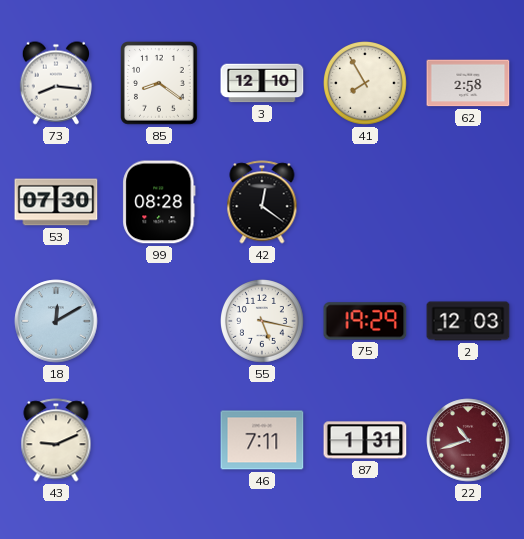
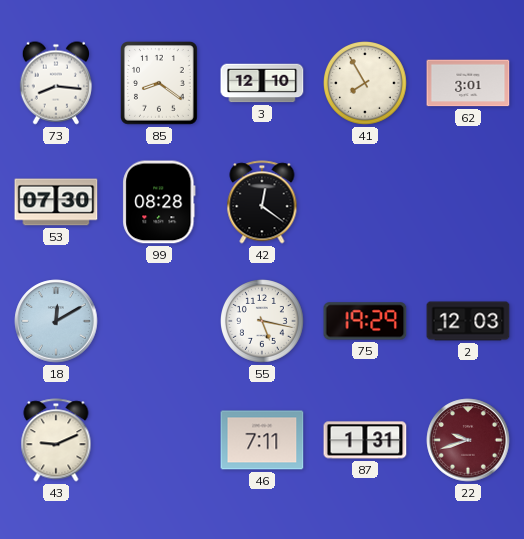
62: 2:58 -> 3:01
22: 10:42 -> 9:42
